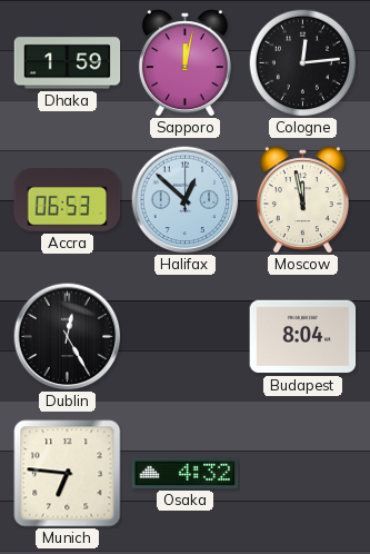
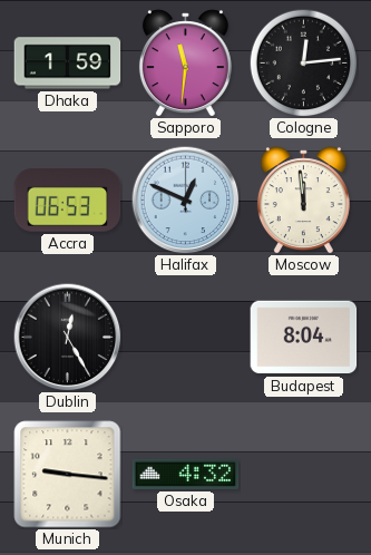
Sapporo: 12:02 -> 11:31
Halifax: 12:52 -> 12:49
Moscow: 11:58 -> 11:59
Munich: 6:46 -> 9:16
